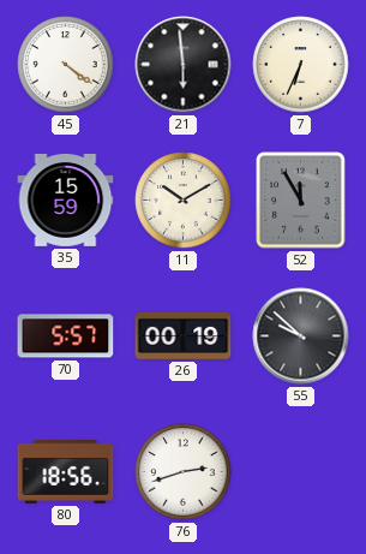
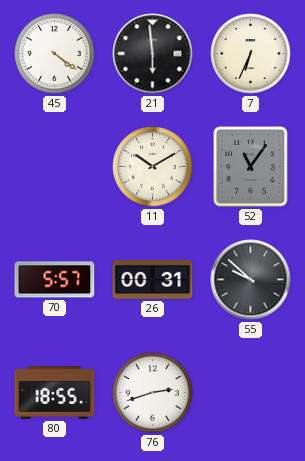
35: 15:59 -> none
52: 11:55 -> 11:06
26: 00:19 -> 00:31
80: 18:56 -> 18:55
